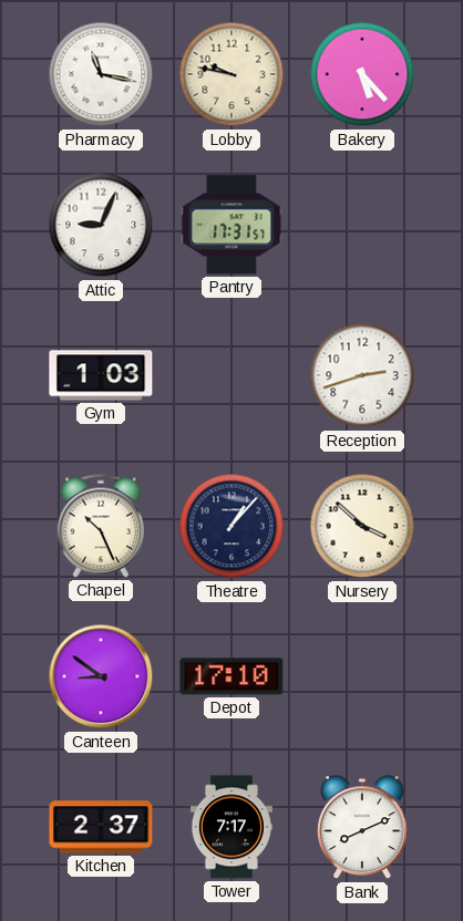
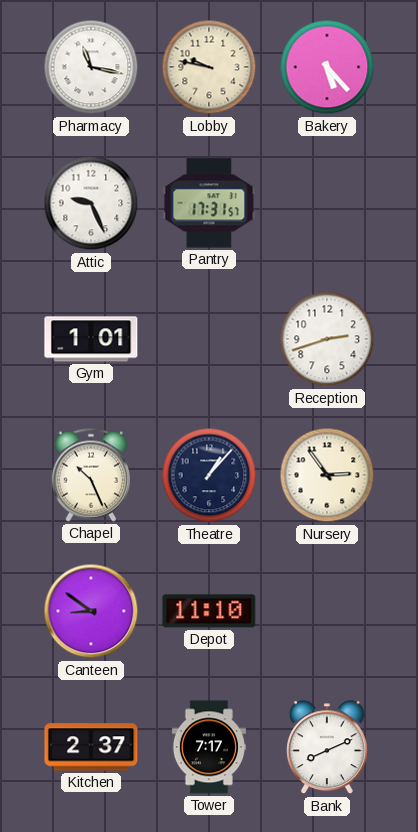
Attic: 9:04 -> 9:26
Gym: 1:03 -> 1:01
Nursery: 3:52 -> 2:54
Depot: 17:10 -> 11:10
